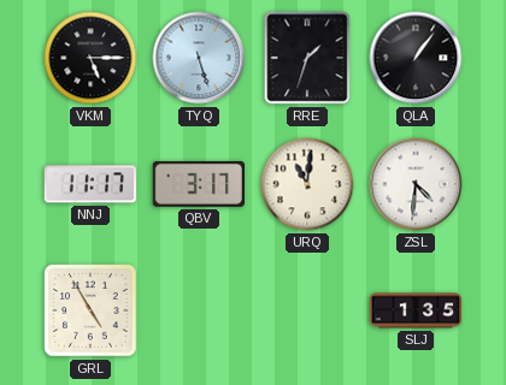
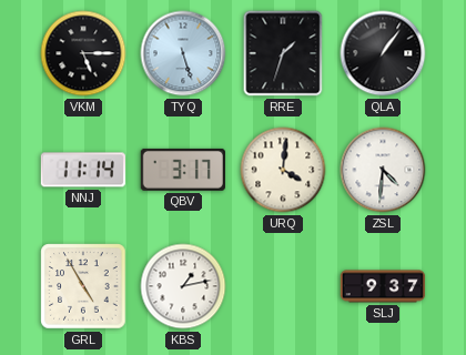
NNJ: 11:17 -> 11:14
URQ: 11:01 -> 4:01
KBS: none -> 1:13
SLJ: 1:35 -> 9:37
